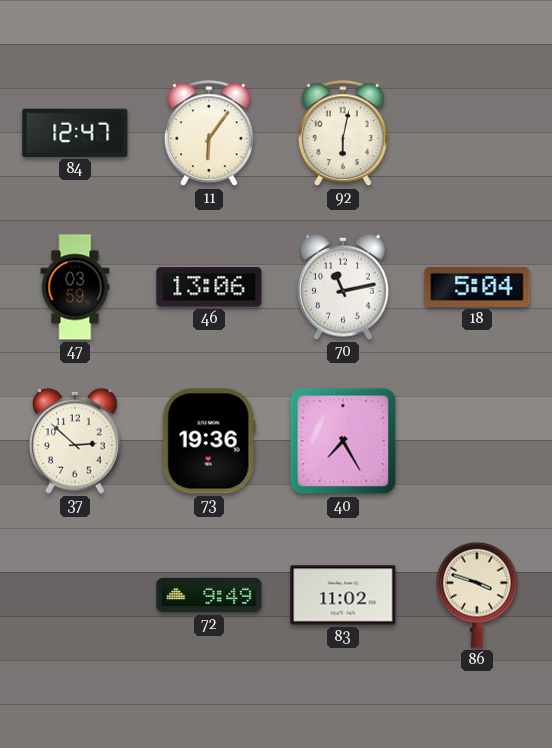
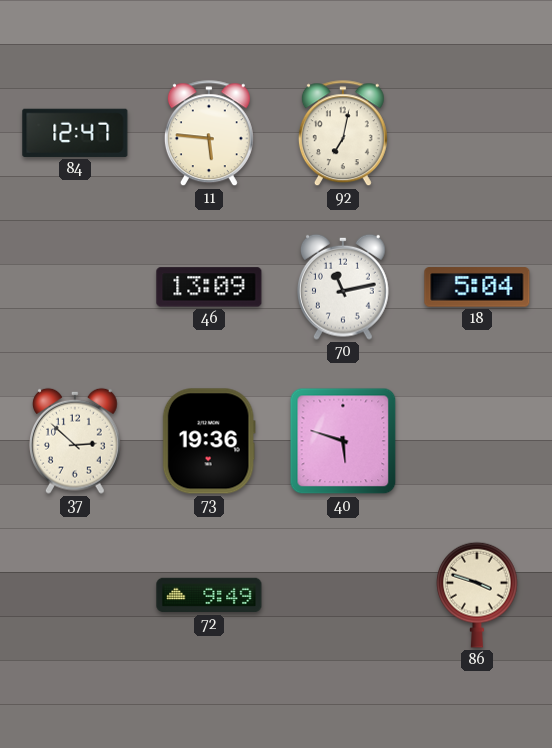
11: 6:06 -> 5:46
92: 6:02 -> 7:02
47: 03:59 -> none
46: 13:06 -> 13:09
40: 7:25 -> 5:48
83: 11:02 -> none
